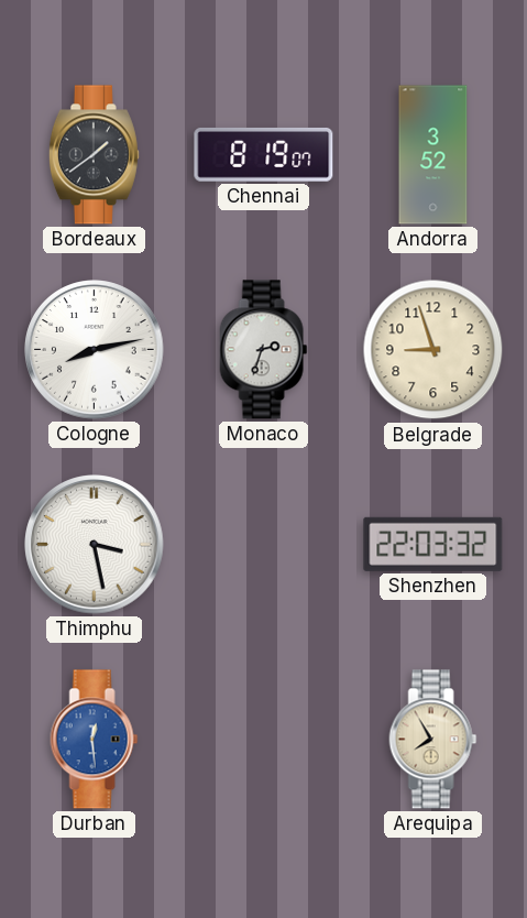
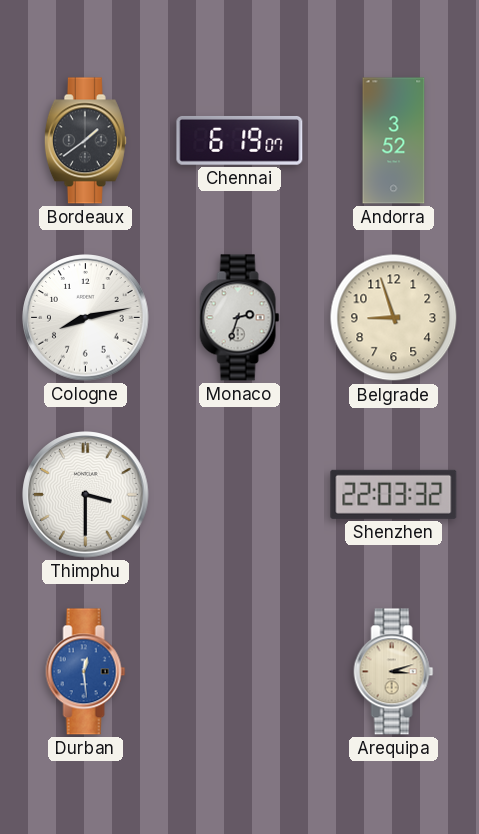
Chennai: 8:19 -> 6:19
Thimphu: 3:28 -> 3:30
Arequipa: 7:55 -> 3:12
